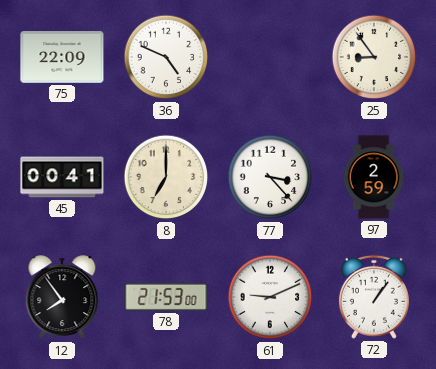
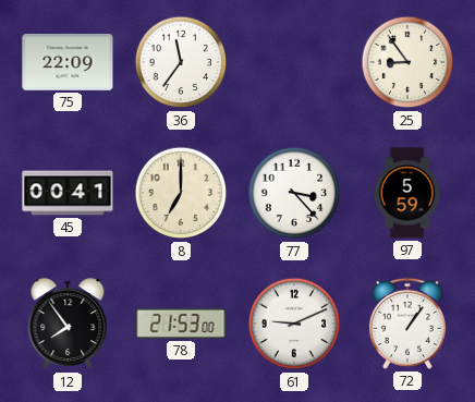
36: 4:49 -> 11:36
97: 2:59 -> 5:59
